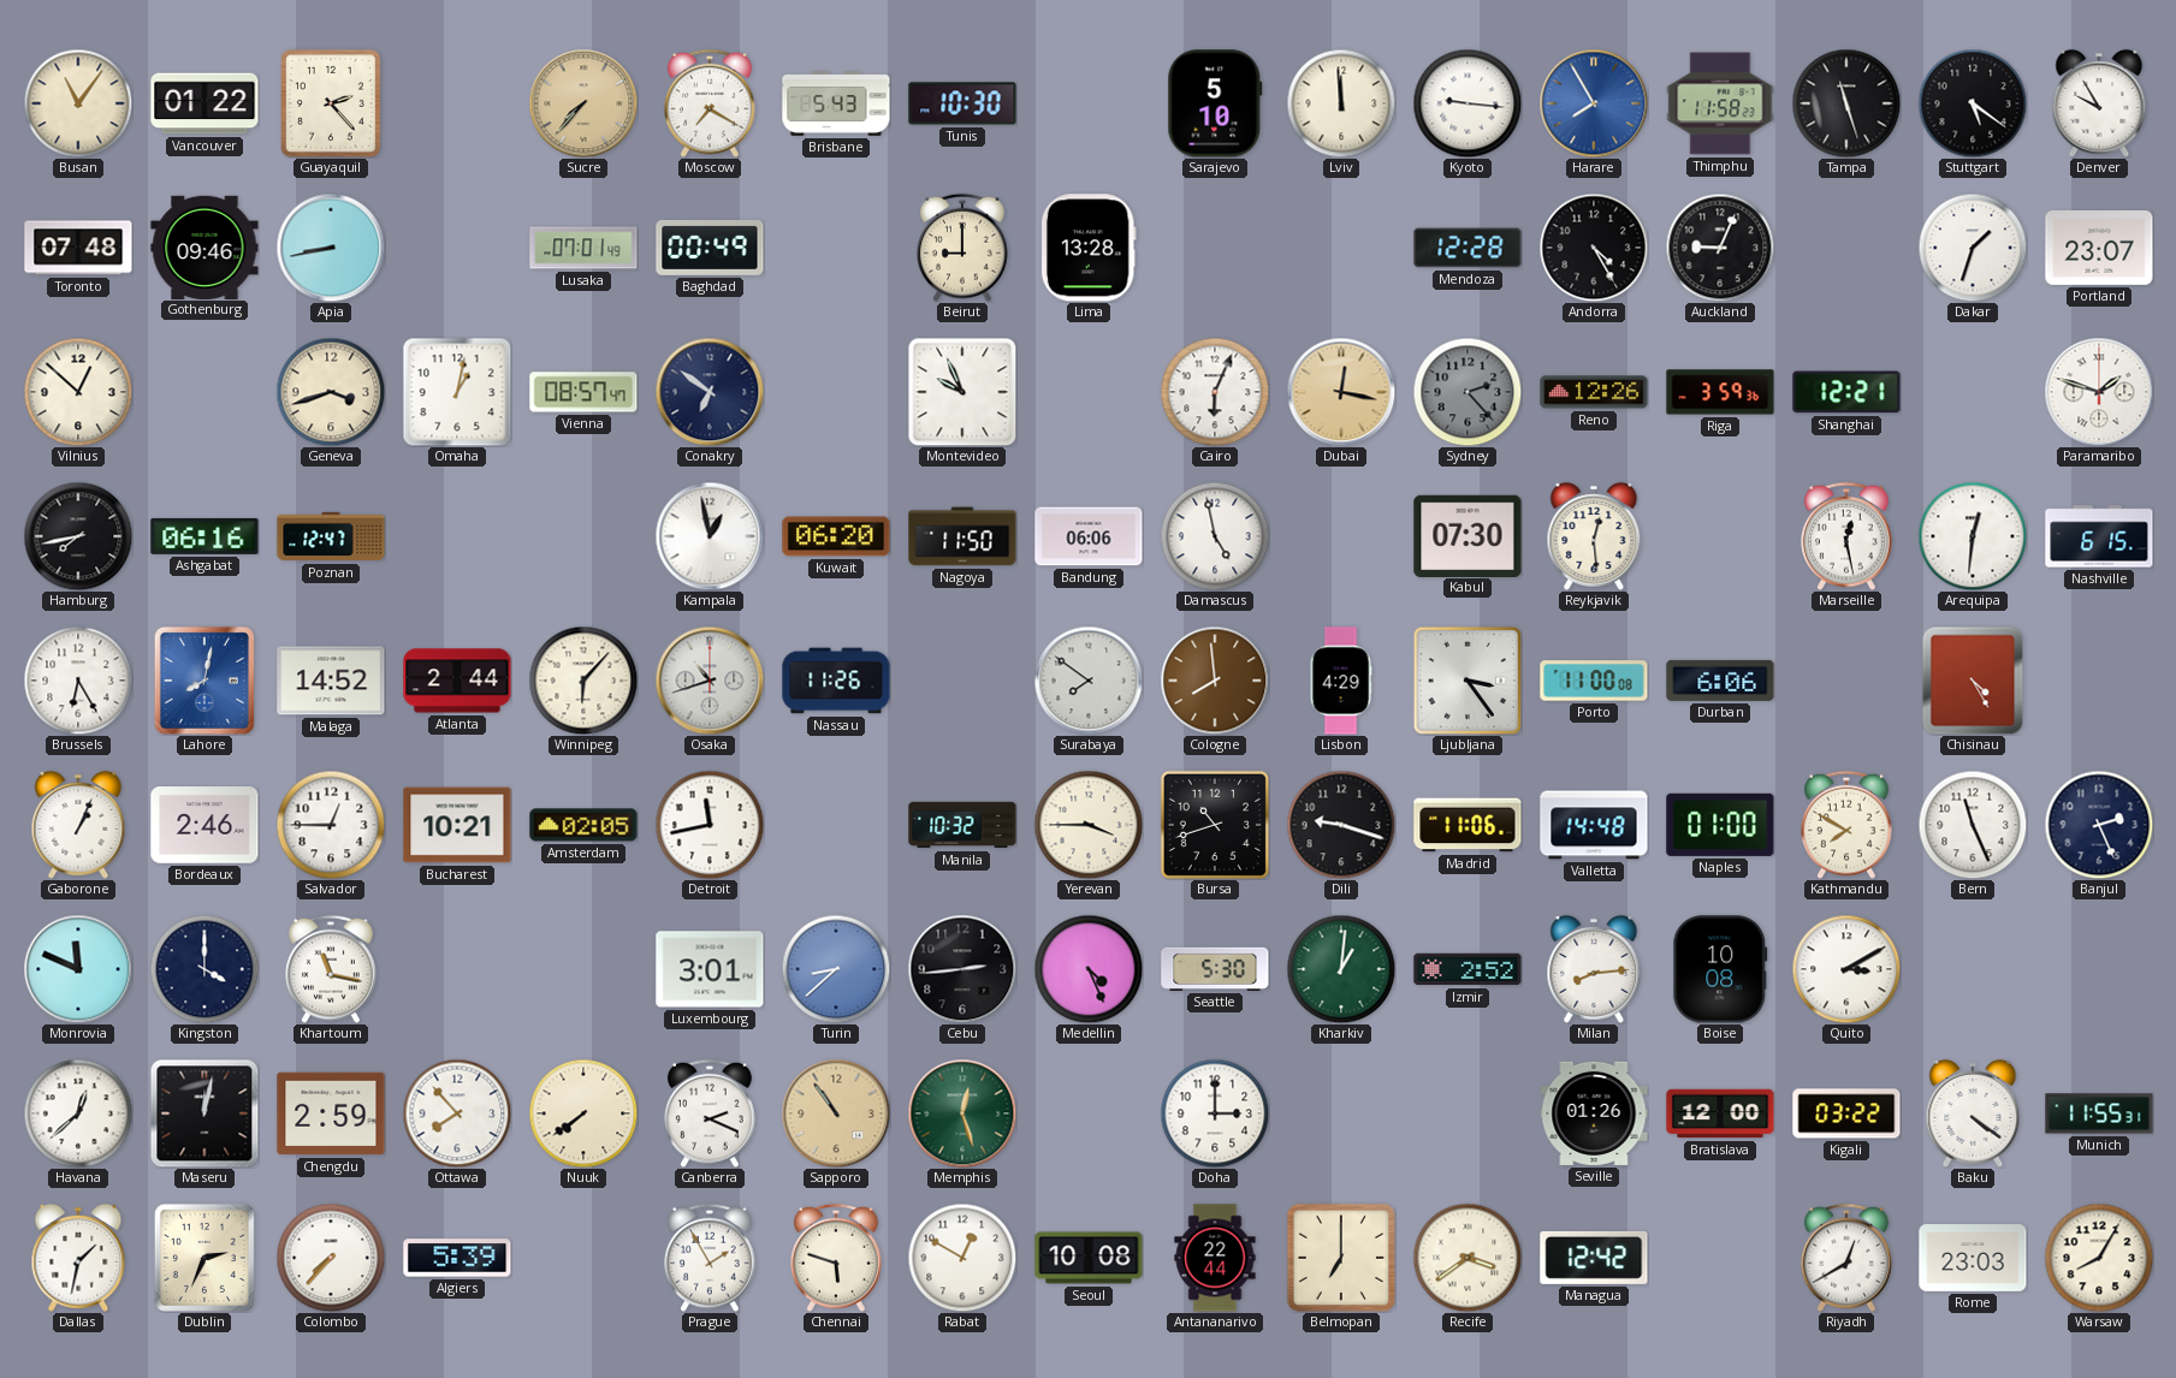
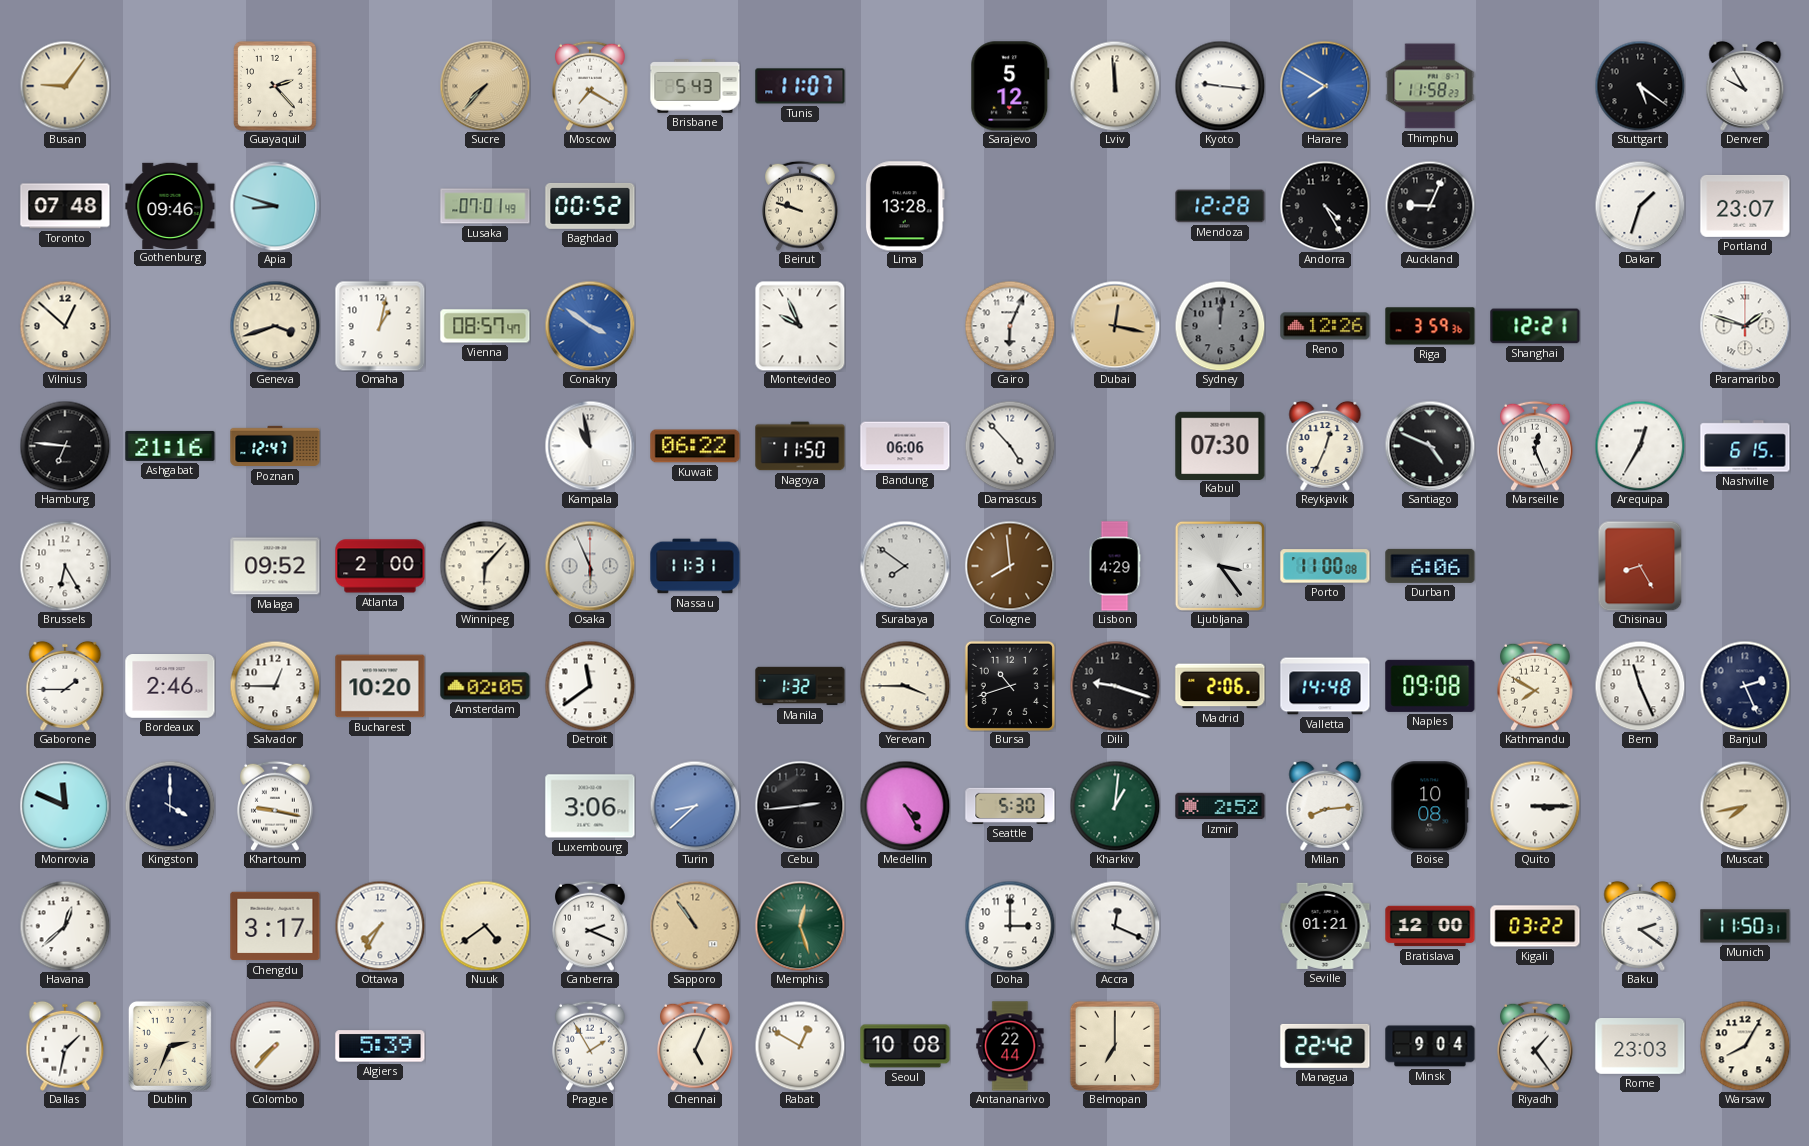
Busan: 11:06 -> 9:06
Vancouver: 01:22 -> none
Tunis: 10:30 -> 11:07
Sarajevo: 5:10 -> 5:12
Harare: 7:55 -> 7:50
Tampa: 11:27 -> none
Apia: 8:43 -> 8:48
Baghdad: 00:49 -> 00:52
Beirut: 9:00 -> 9:48
Conakry: 6:51 -> 3:51
Conakry dial: navy -> blue
Sydney: 2:23 -> 12:01
Hamburg: 7:43 -> 6:46
Ashgabat: 06:16 -> 21:16
Kampala: 12:58 -> 10:58
Kuwait: 06:20 -> 06:22
Damascus: 4:58 -> 4:53
Reykjavik: 12:29 -> 12:34
Santiago: none -> 4:49
Marseille: 12:28 -> 12:26
Arequipa: 12:31 -> 12:35
Lahore: 8:02 -> none
Malaga: 14:52 -> 09:52
Atlanta: 2:44 -> 2:00
Osaka: 10:42 -> 5:56
Nassau: 11:26 -> 11:31
Chisinau: 4:25 -> 8:25
Gaborone: 1:04 -> 1:45
Bucharest: 10:21 -> 10:20
Detroit: 11:43 -> 11:39
Manila: 10:32 -> 1:32
Madrid: 11:06 -> 2:06
Naples: 01:00 -> 09:08
Khartoum: 11:17 -> 9:17
Luxembourg: 3:01 -> 3:06
Medellin: 4:26 -> 4:25
Quito: 3:10 -> 3:15
Muscat: none -> 7:43
Maseru: 12:02 -> none
Chengdu: 2:59 -> 3:17
Ottawa: 7:53 -> 7:35
Nuuk: 7:39 -> 4:39
Accra: none -> 12:19
Seville: 01:26 -> 01:21
Baku: 4:21 -> 2:21
Munich: 11:55 -> 11:50
Chennai: 5:48 -> 5:04
Recife: 3:39 -> none
Managua: 12:42 -> 22:42
Minsk: none -> 9:04
Riyadh: 12:40 -> 1:24
